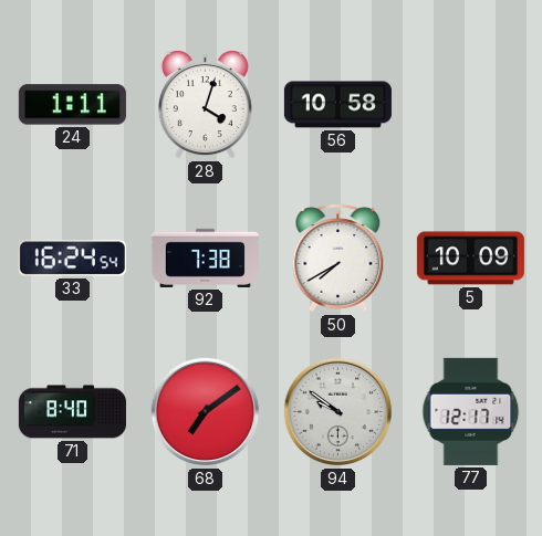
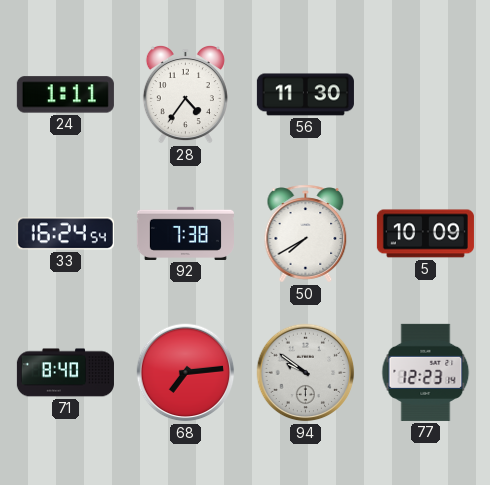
28: 4:03 -> 4:36
56: 10:58 -> 11:30
68: 7:09 -> 7:14
77: 12:17 -> 12:23
